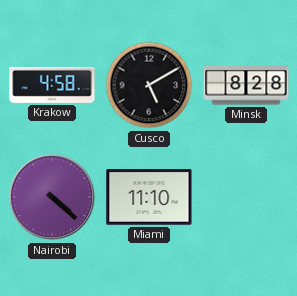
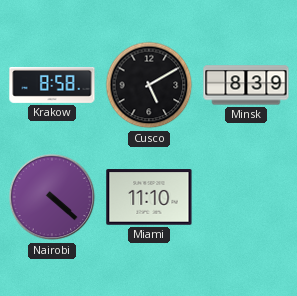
Krakow: 4:58 -> 8:58
Minsk: 8:28 -> 8:39
